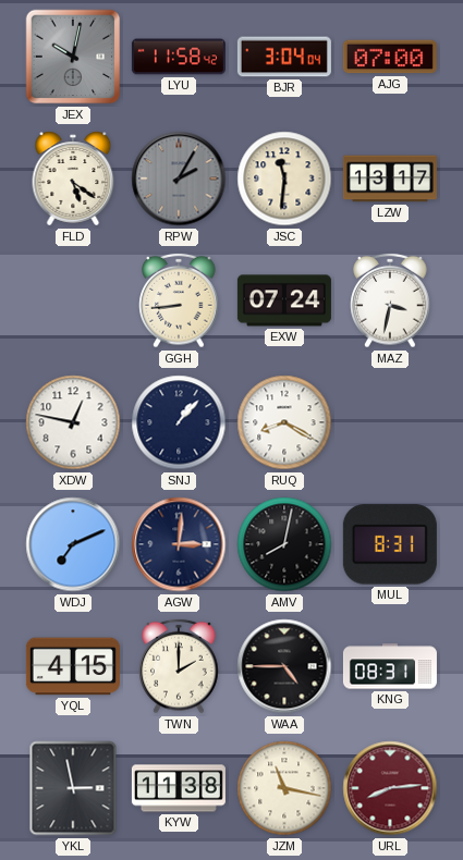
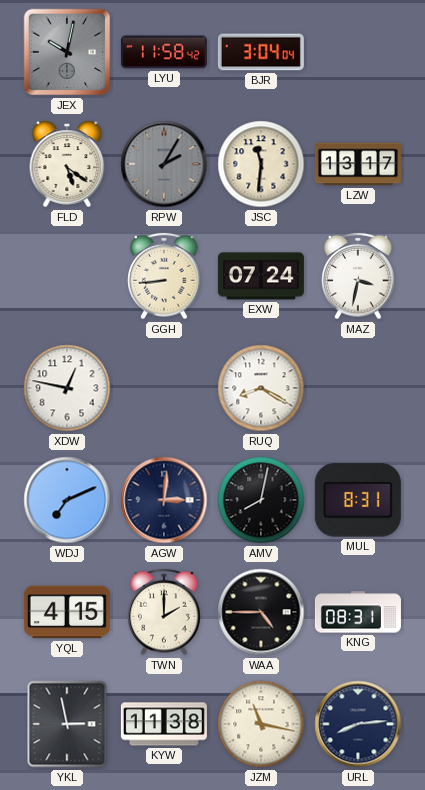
AJG: 07:00 -> none
SNJ: 1:07 -> none
URL dial: burgundy -> navy
